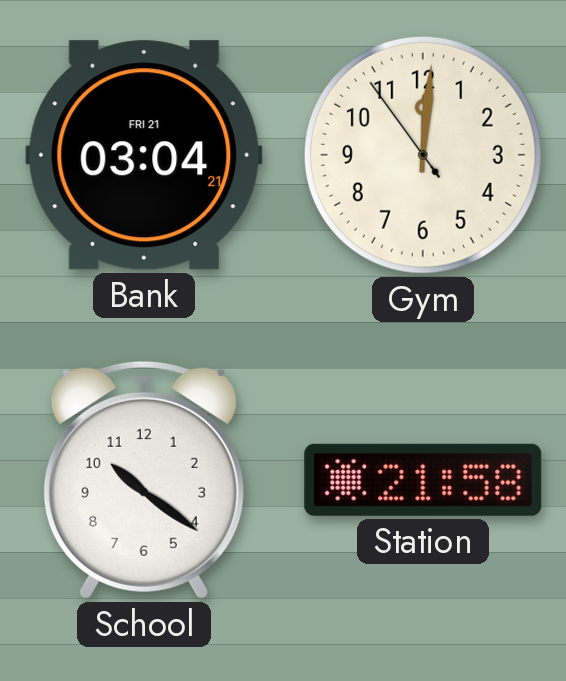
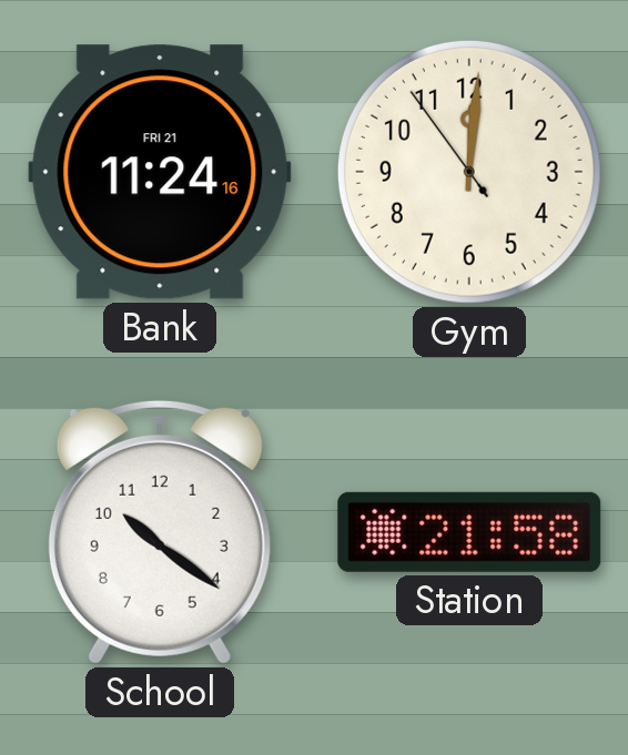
Bank: 03:04 -> 11:24
